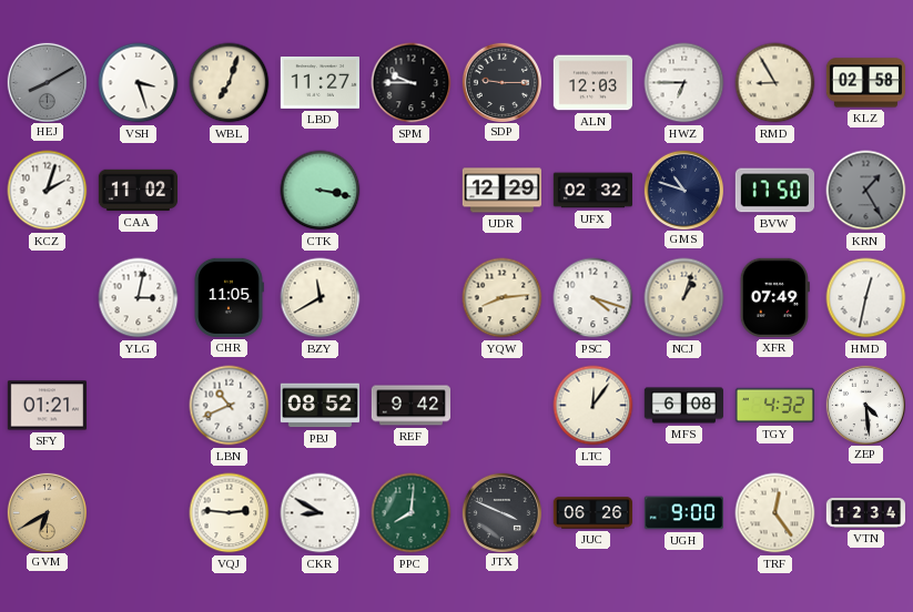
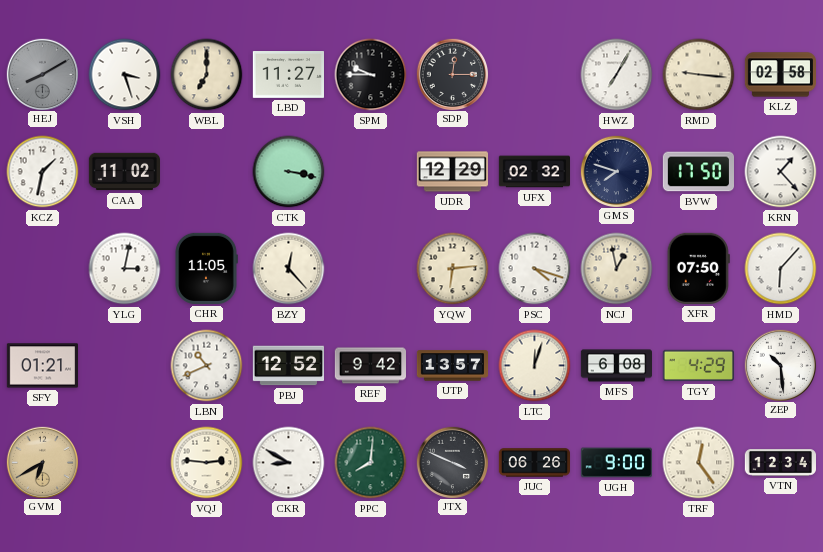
WBL: 7:03 -> 7:00
SDP: 9:15 -> 12:15
ALN: 12:03 -> none
HWZ: 6:45 -> 7:05
RMD: 8:55 -> 9:16
KCZ: 2:03 -> 1:32
GMS: 10:48 -> 7:48
KRN: 1:25 -> 1:23
KRN dial: grey -> white
BZY: 11:40 -> 12:23
YQW: 8:14 -> 6:14
NCJ: 1:03 -> 12:58
XFR: 07:49 -> 07:50
HMD: 12:32 -> 6:07
PBJ: 08:52 -> 12:52
UTP: none -> 13:57
LTC: 12:06 -> 12:03
TGY: 4:32 -> 4:29
ZEP: 4:29 -> 10:29
